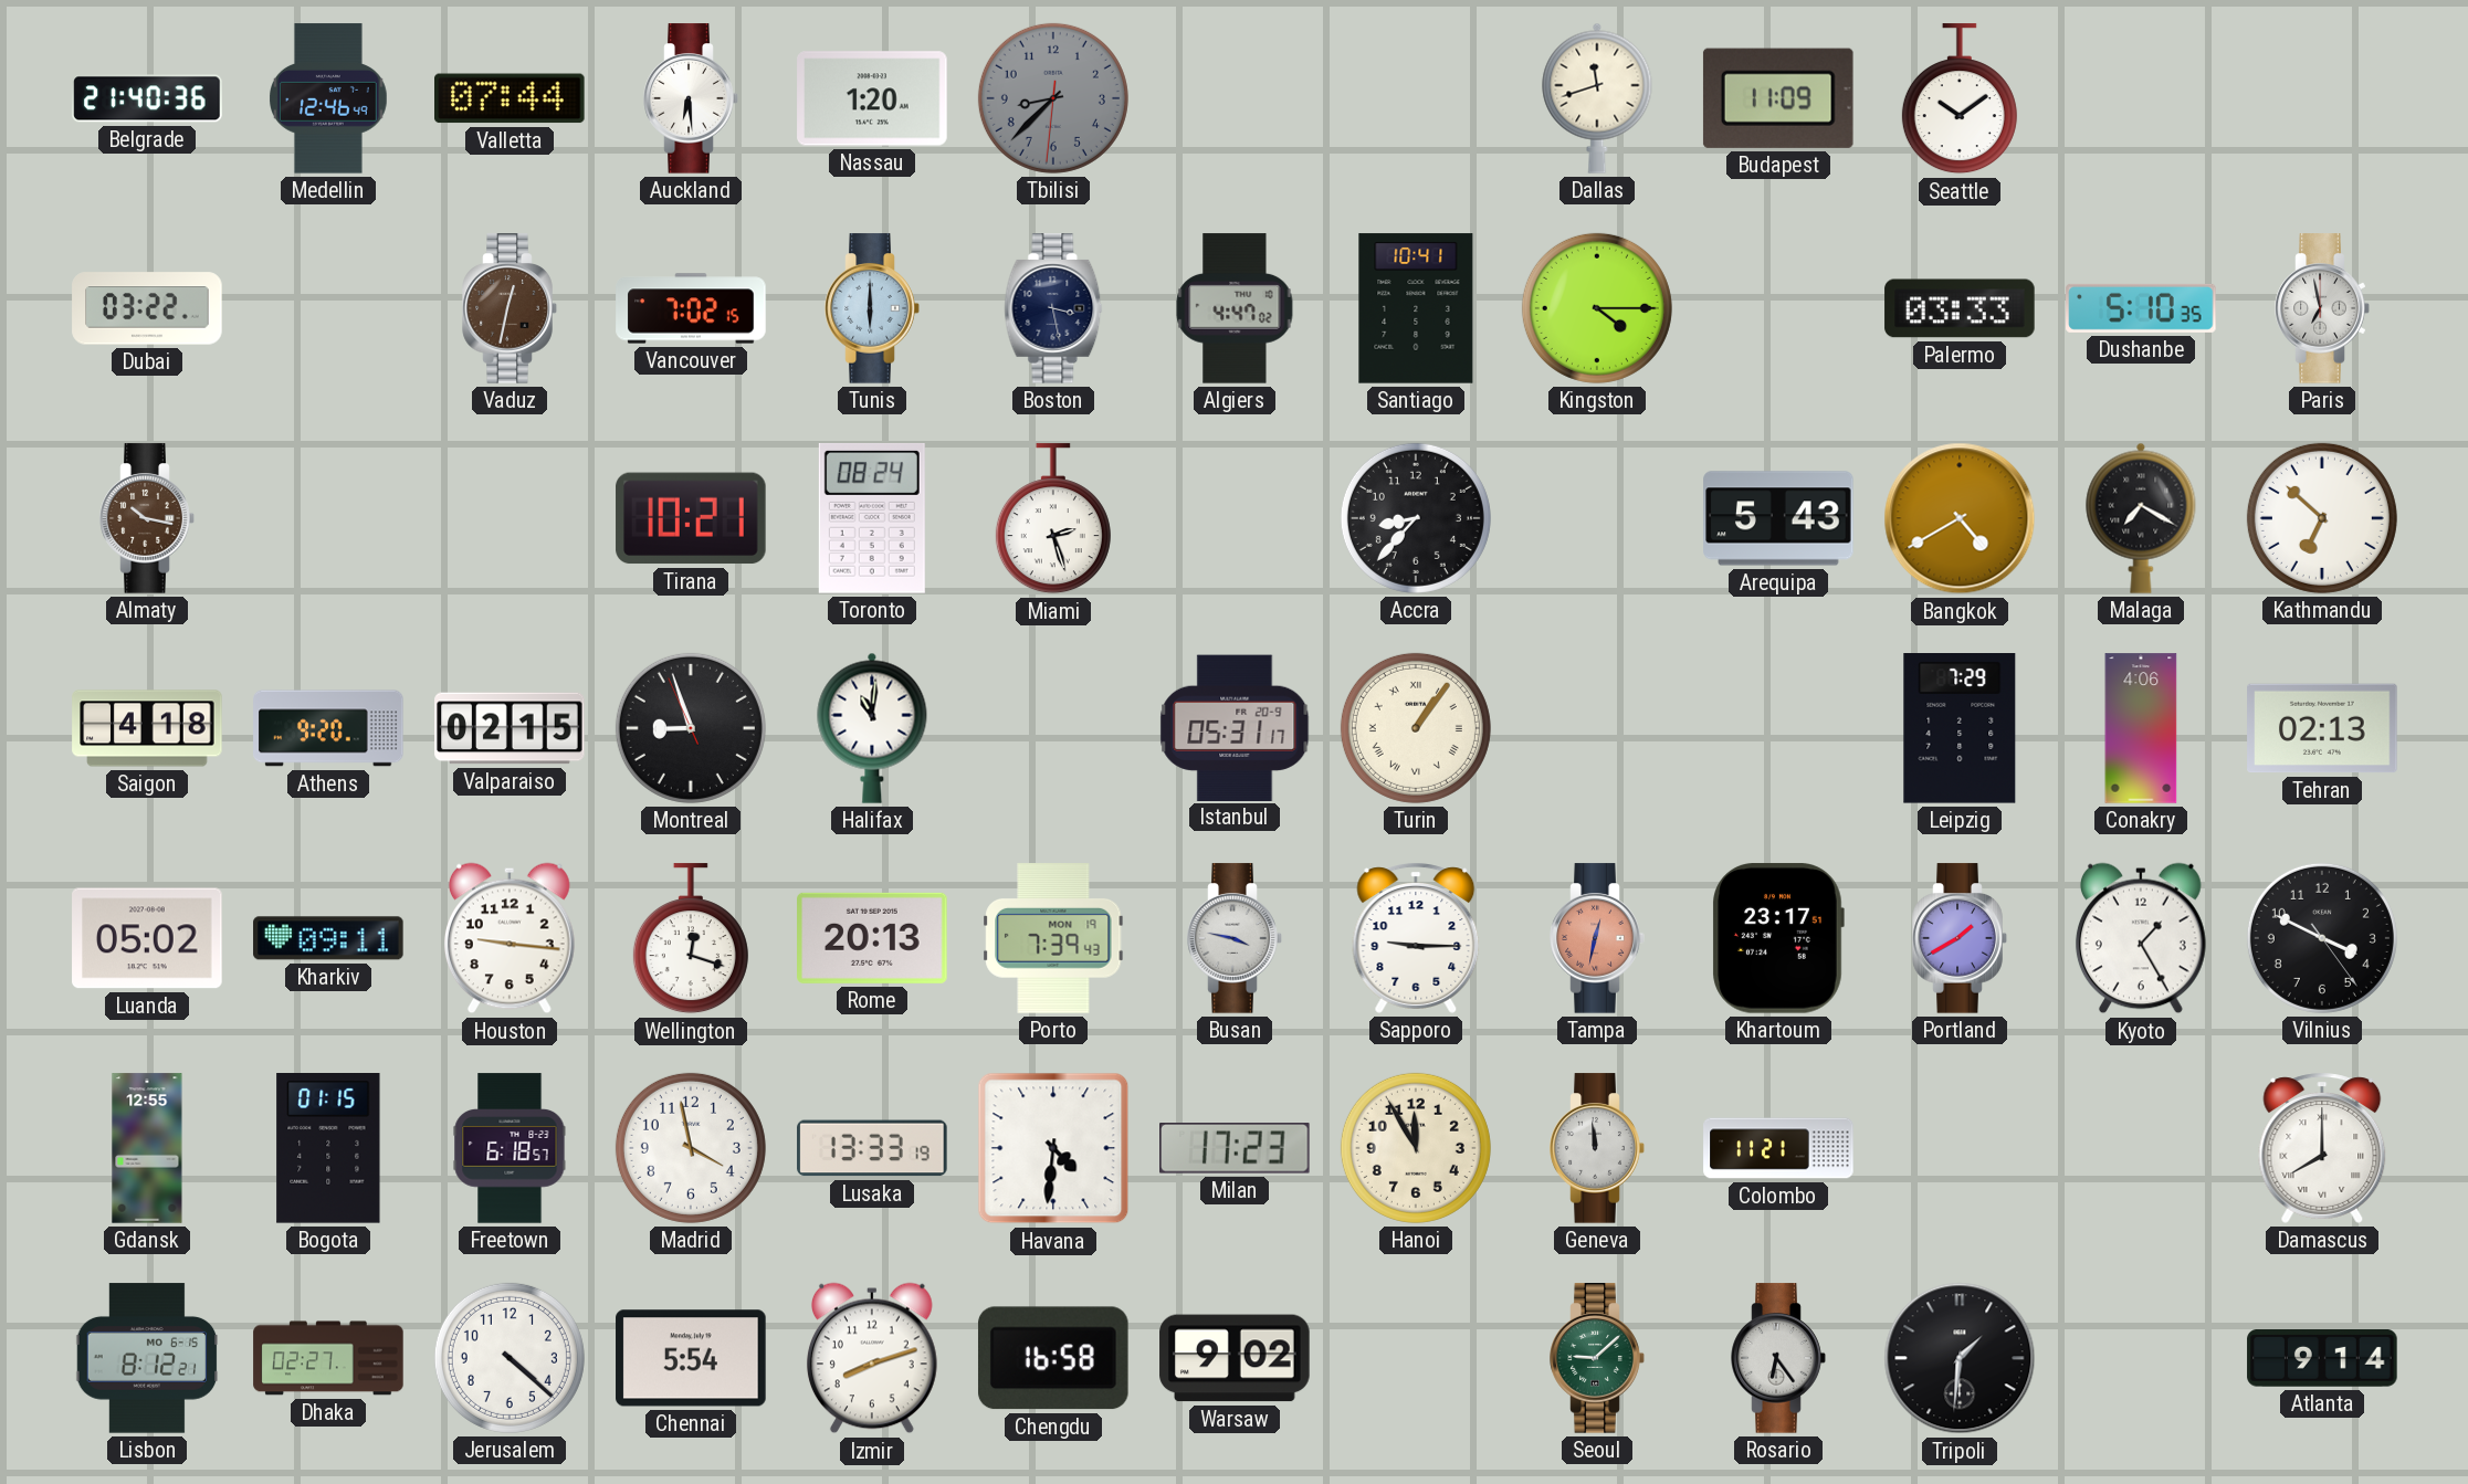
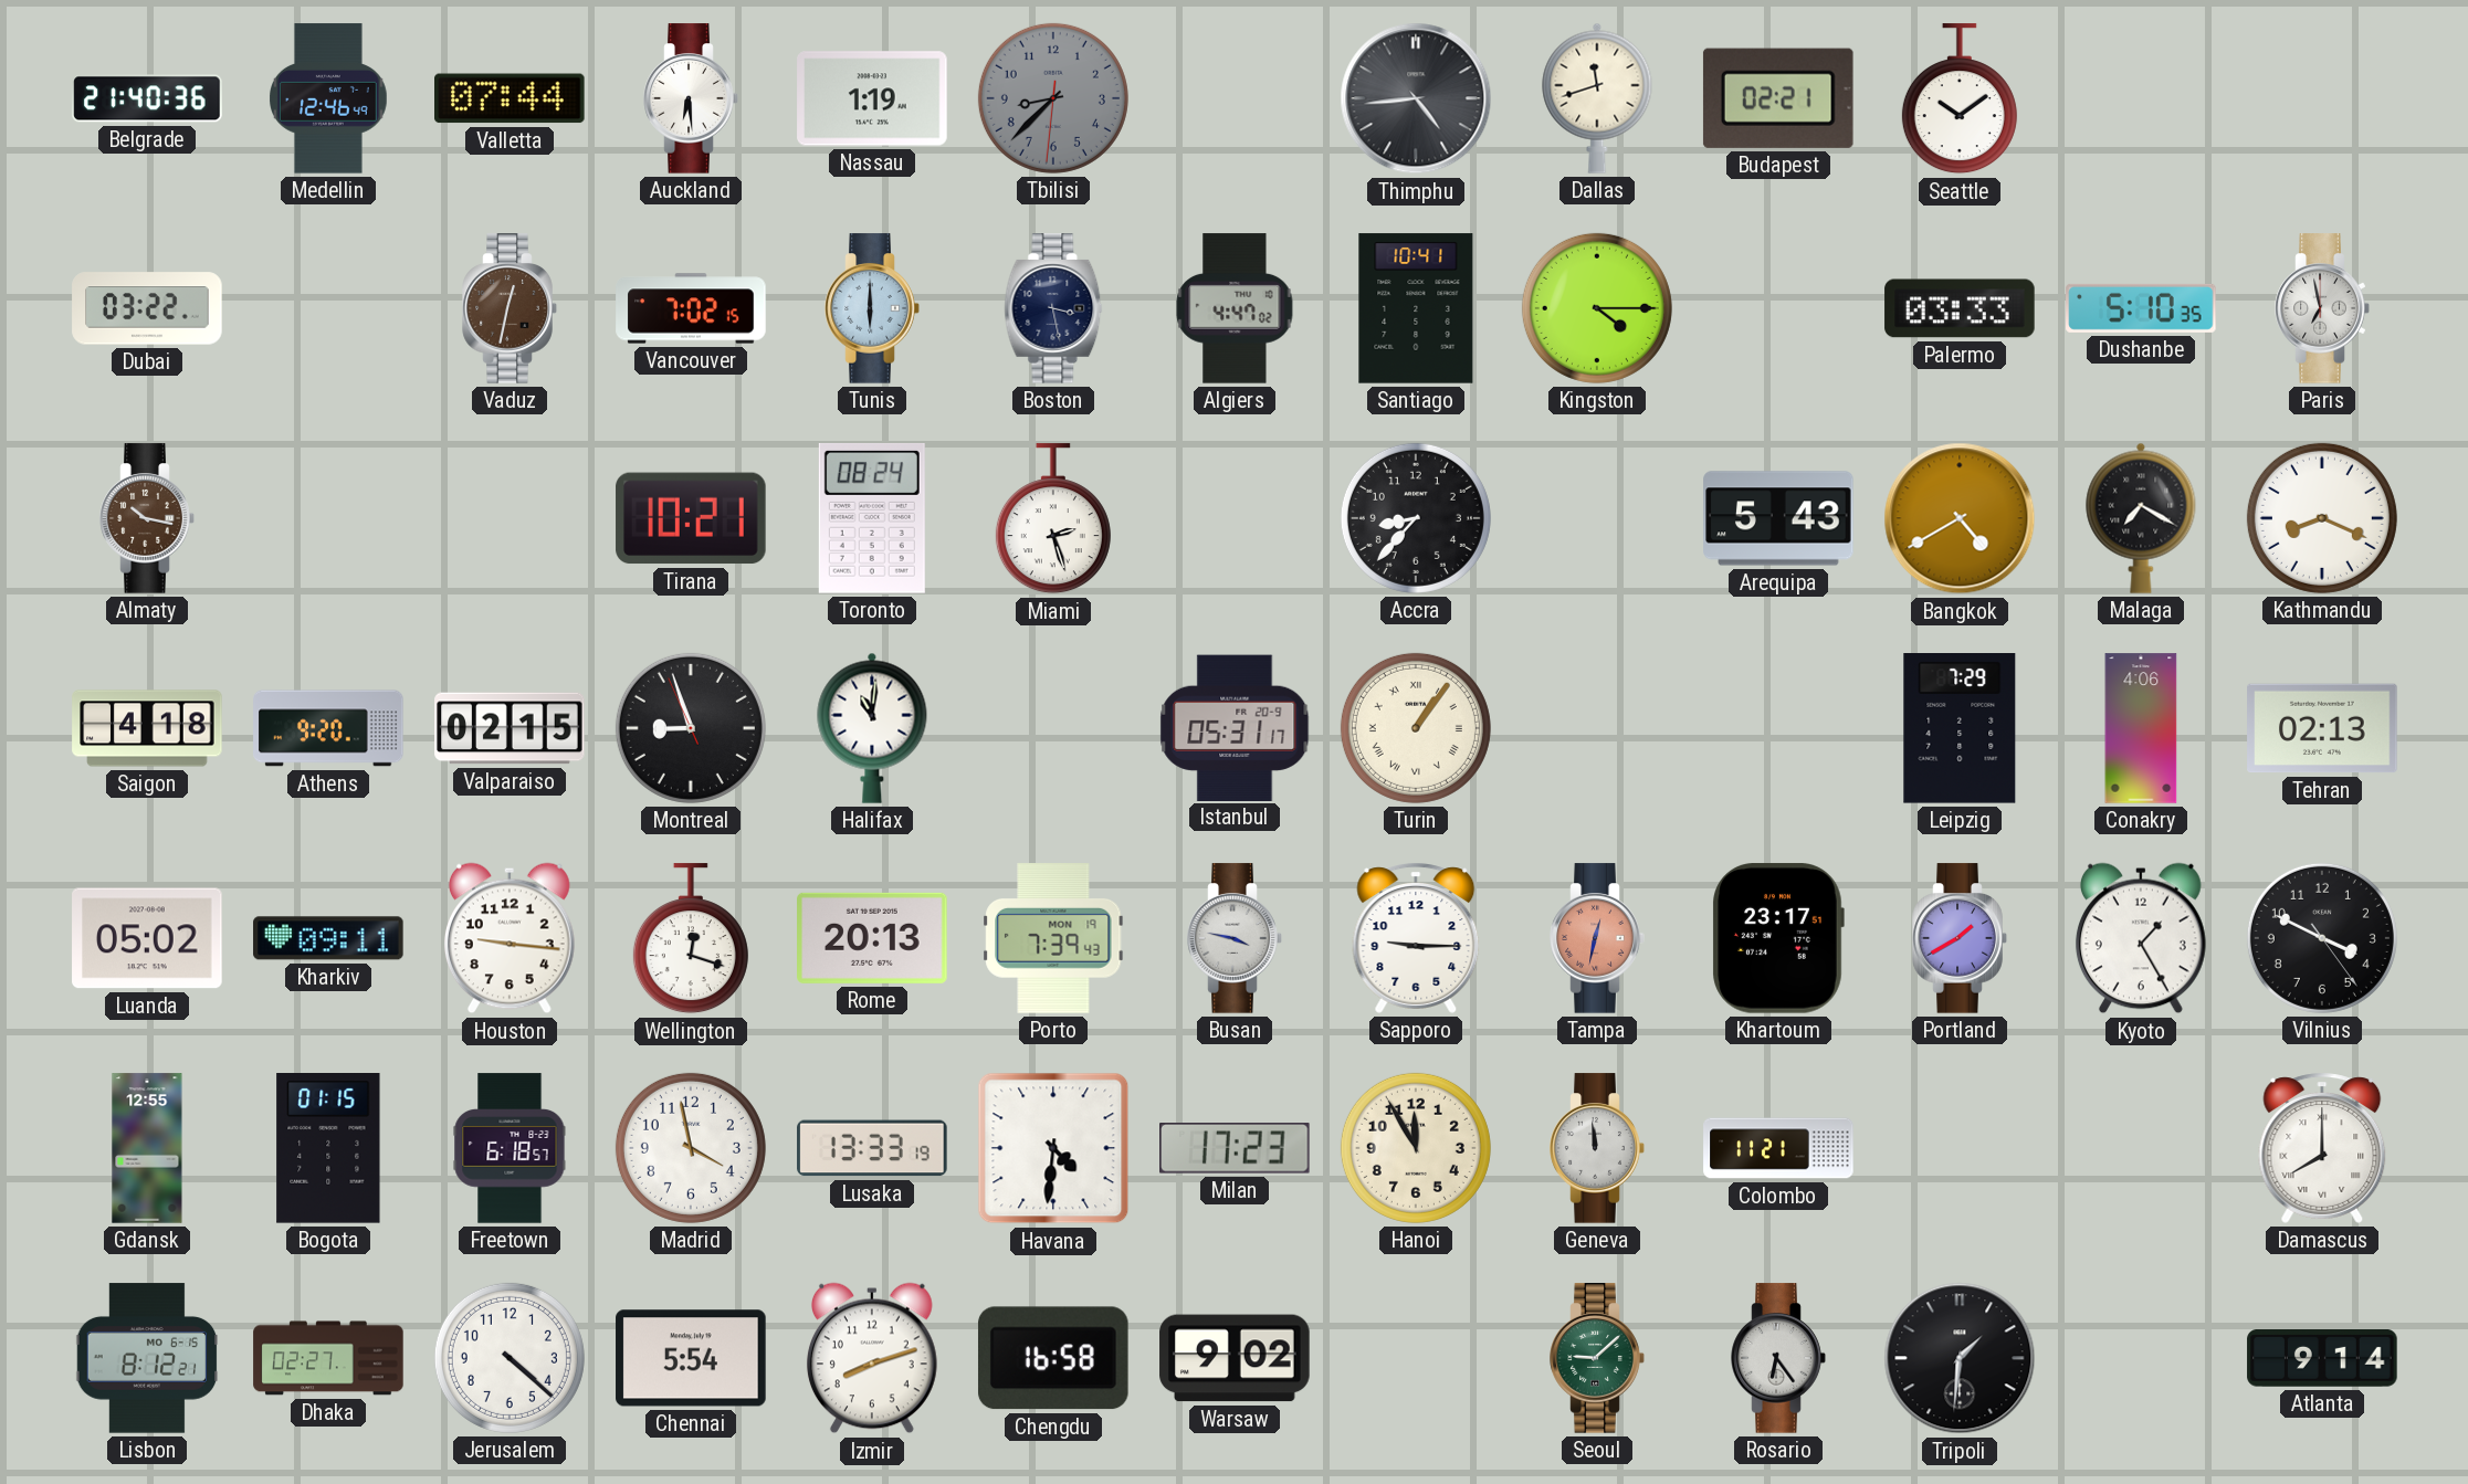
Nassau: 1:20 -> 1:19
Thimphu: none -> 4:44
Budapest: 11:09 -> 02:21
Kathmandu: 6:52 -> 8:19
